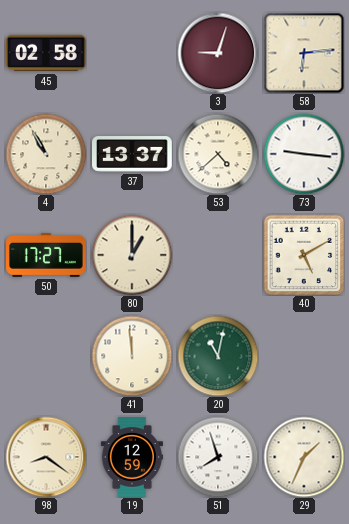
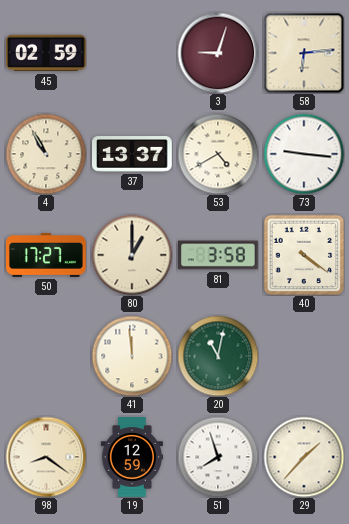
45: 02:58 -> 02:59
53: 4:38 -> 4:40
81: none -> 3:58
40: 5:10 -> 4:21
29: 1:34 -> 1:37
